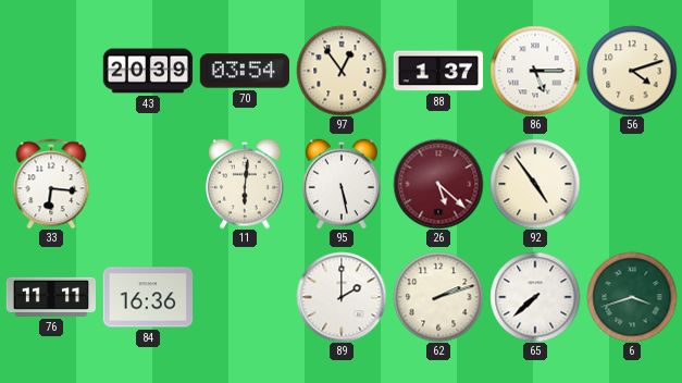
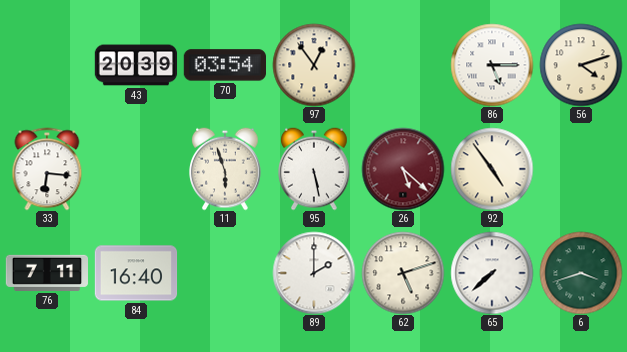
88: 1:37 -> none
11: 6:01 -> 5:57
76: 11:11 -> 7:11
84: 16:36 -> 16:40
62: 2:12 -> 5:12
